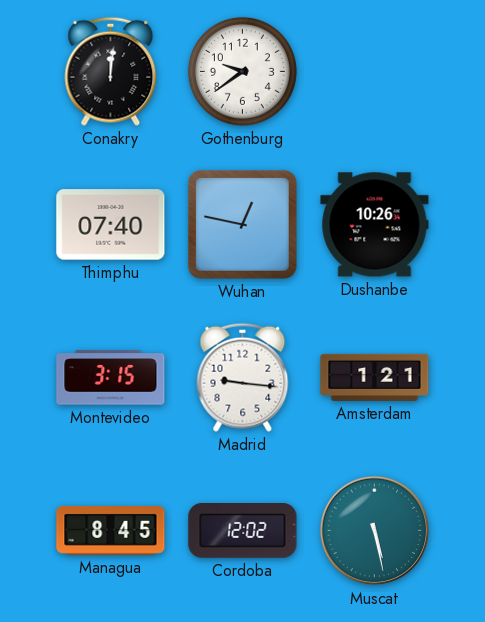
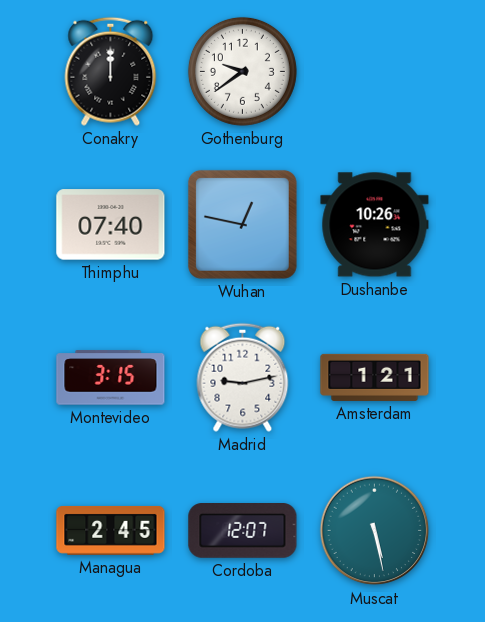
Conakry: 12:01 -> 12:00
Madrid: 9:16 -> 9:13
Managua: 8:45 -> 2:45
Cordoba: 12:02 -> 12:07
